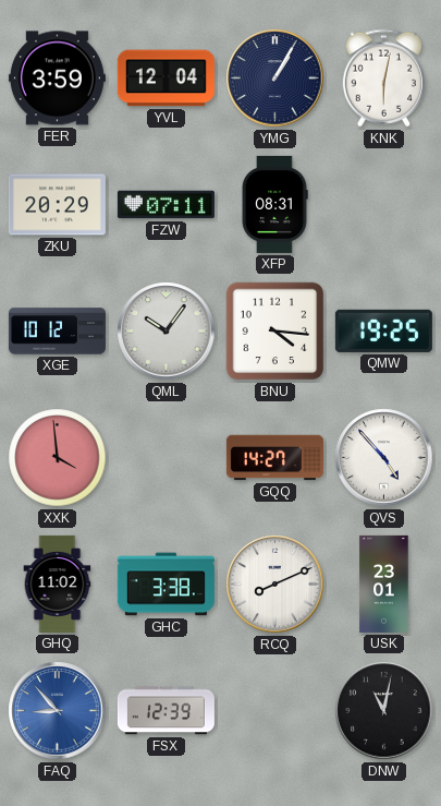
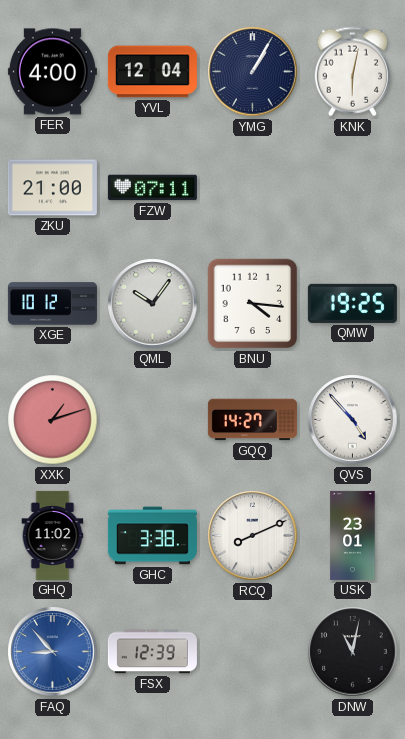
FER: 3:59 -> 4:00
ZKU: 20:29 -> 21:00
XFP: 08:31 -> none
XXK: 3:59 -> 1:12
